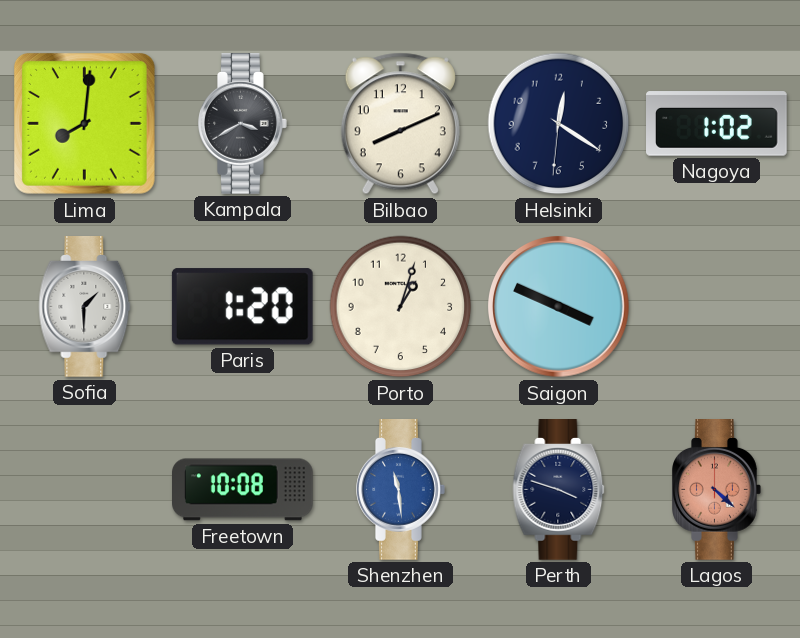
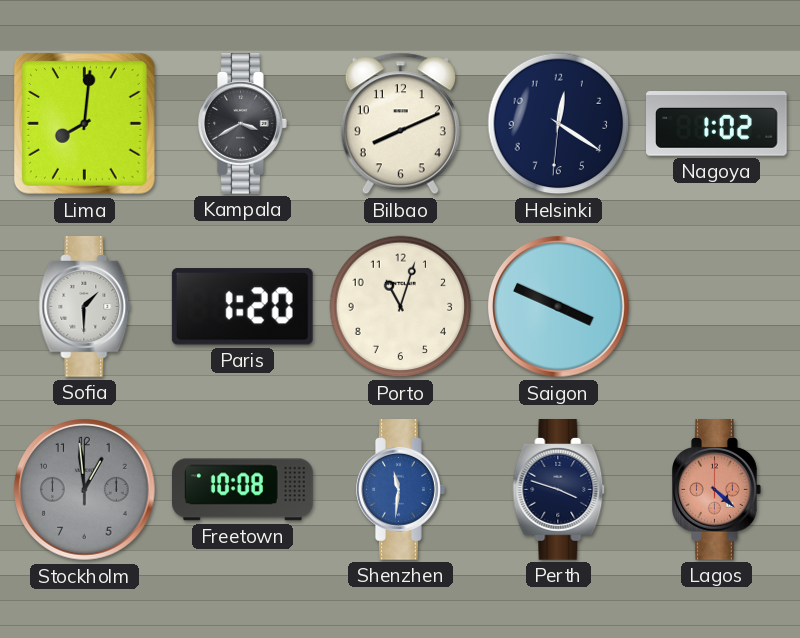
Porto: 1:03 -> 11:03
Stockholm: none -> 12:59
Shenzhen: 11:29 -> 11:31
